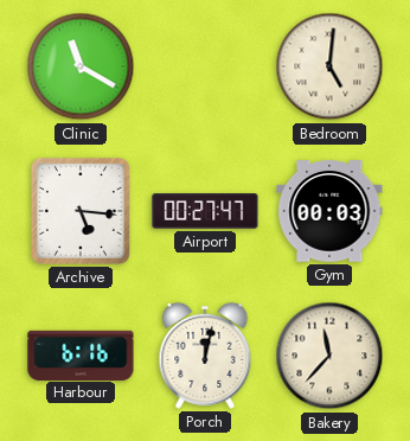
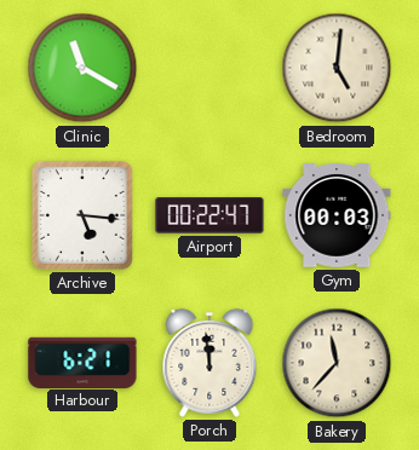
Airport: 00:27 -> 00:22
Harbour: 6:16 -> 6:21
Porch: 12:02 -> 11:59
